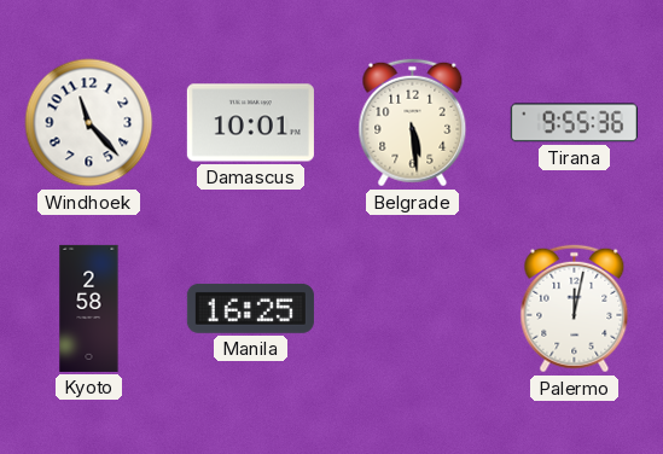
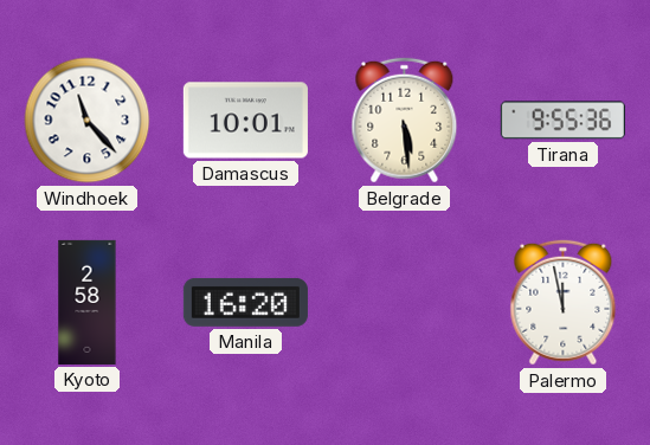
Manila: 16:25 -> 16:20
Palermo: 12:02 -> 11:58
